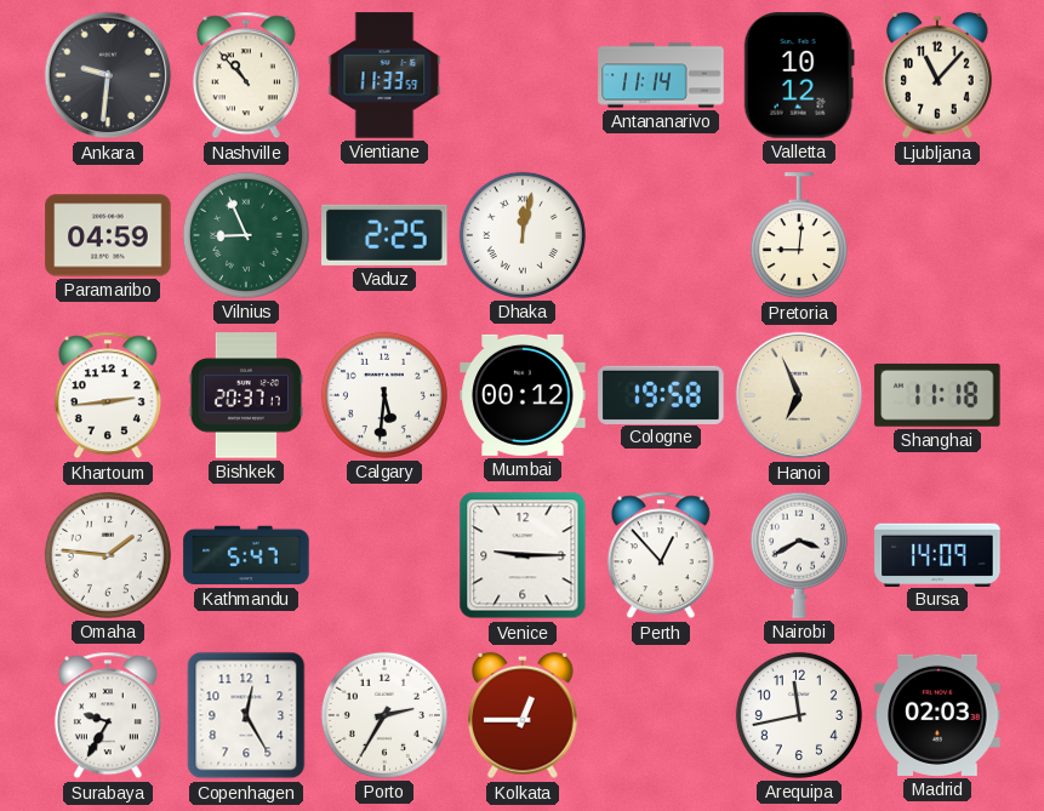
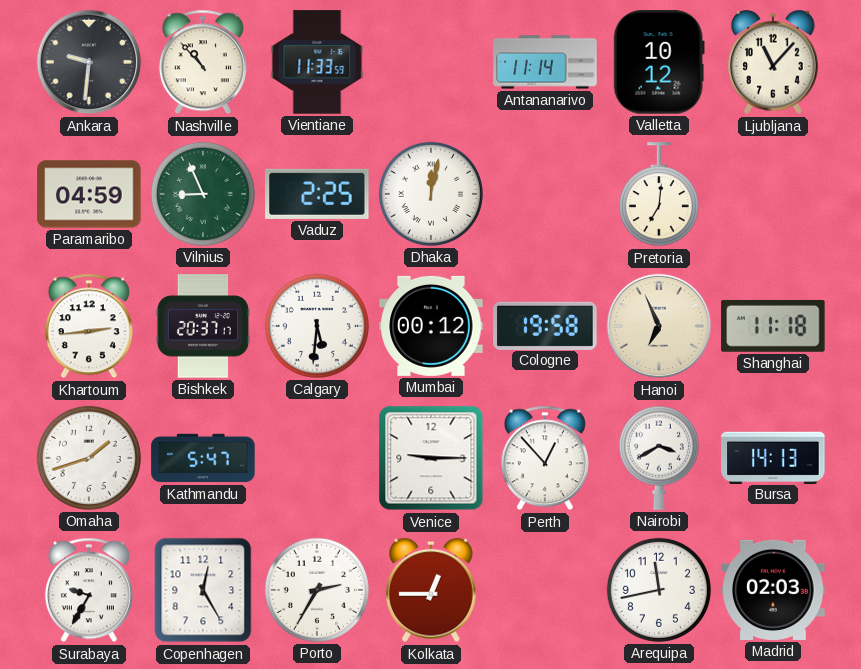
Pretoria: 9:01 -> 7:01
Omaha: 1:46 -> 1:42
Bursa: 14:09 -> 14:13
